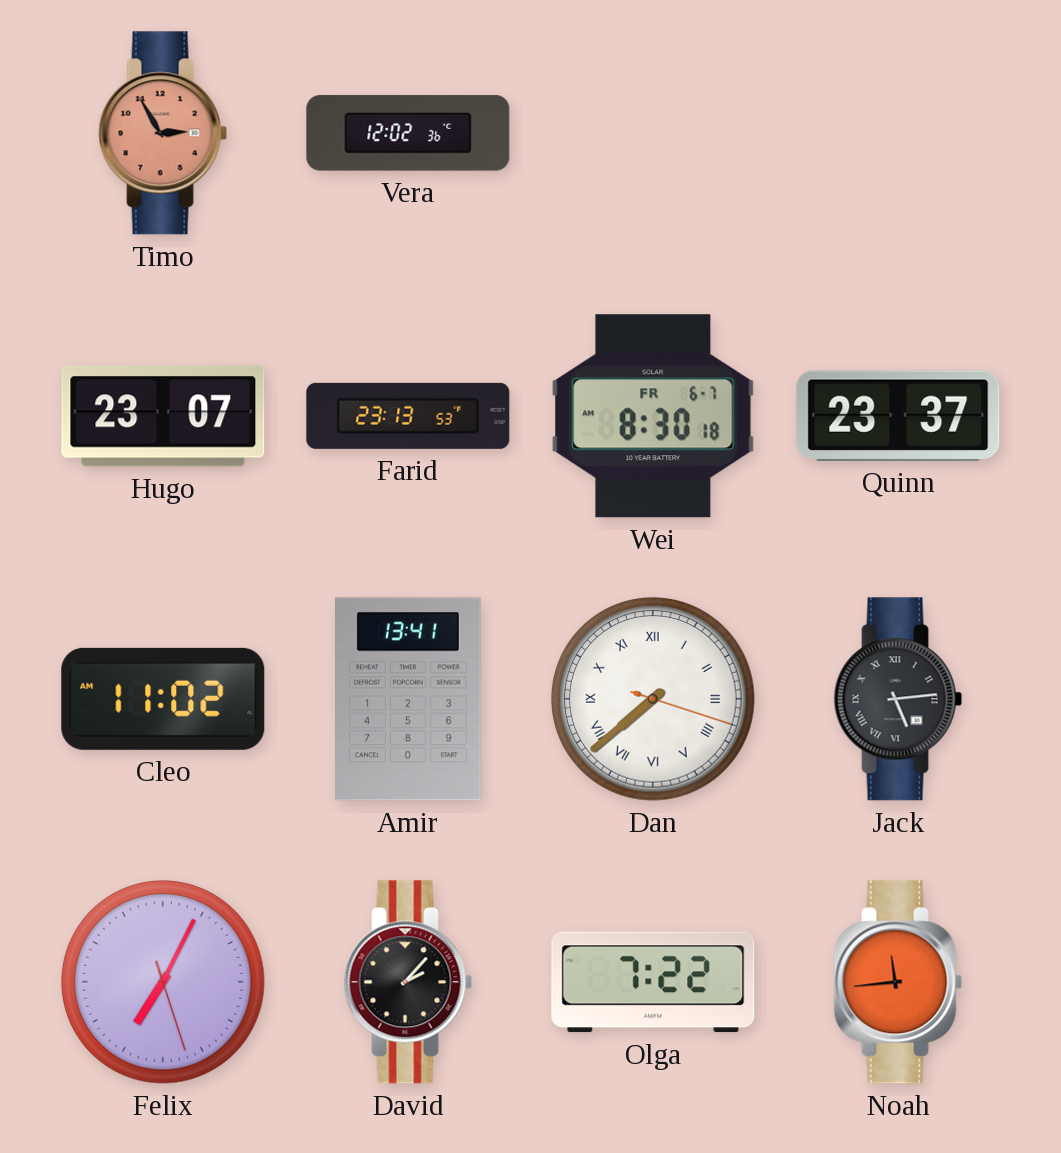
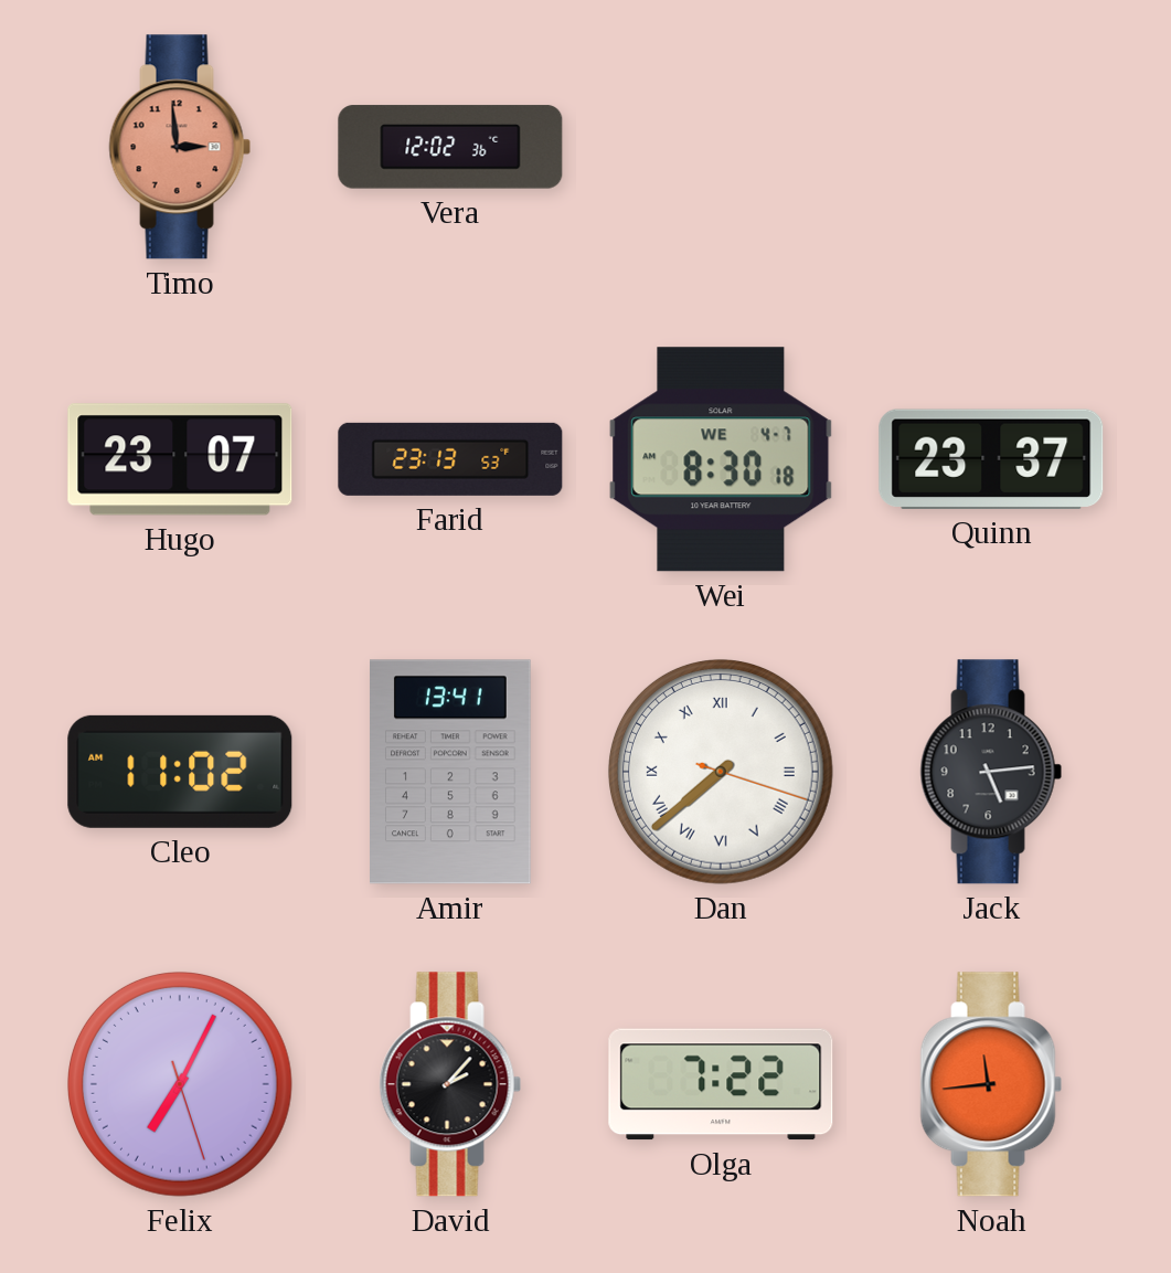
Timo: 2:55 -> 2:59
Wei date: FR 6-7 -> WE 4-7
Jack numerals: Roman -> Arabic
